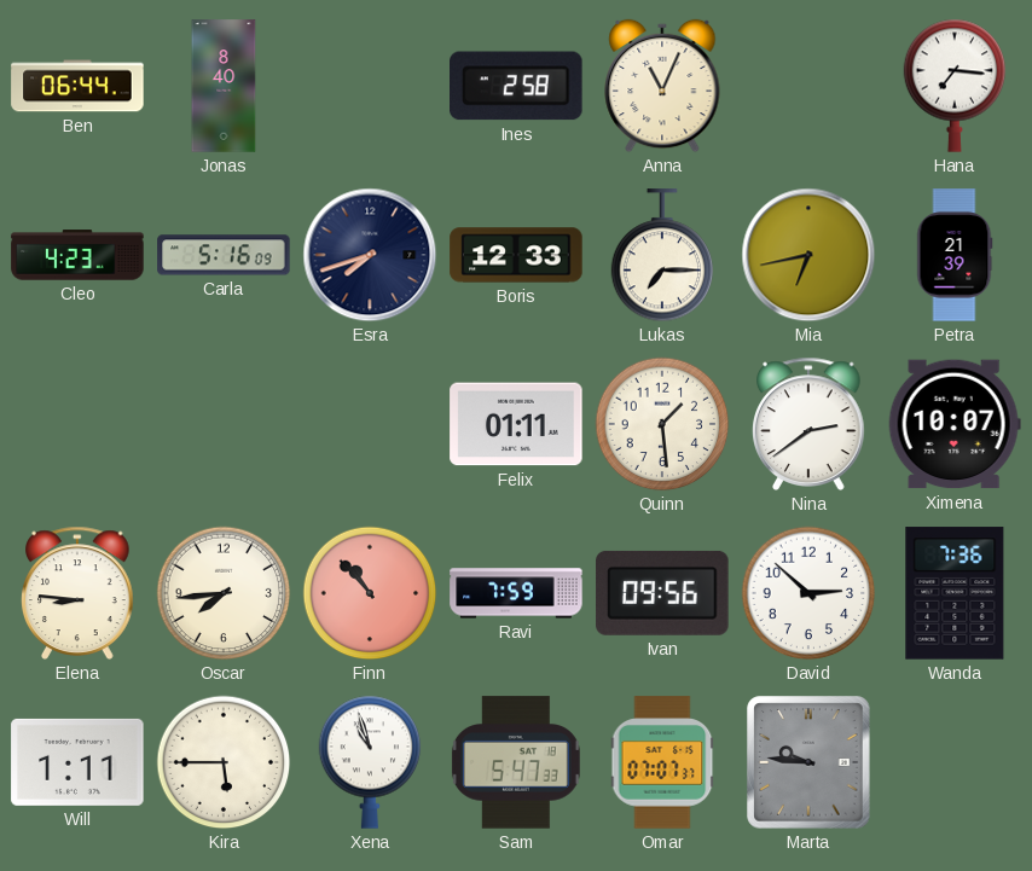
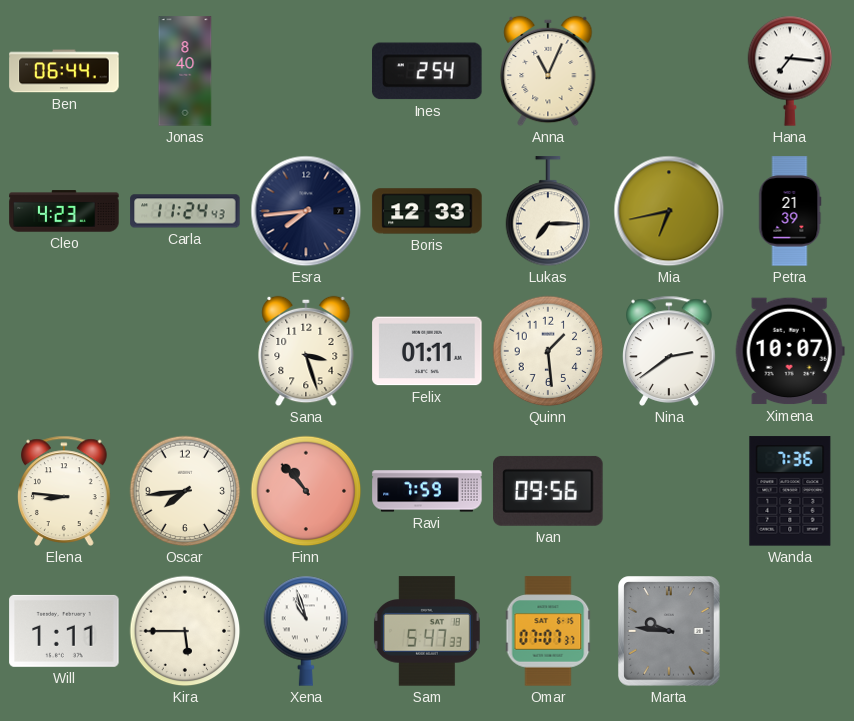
Ines: 2:58 -> 2:54
Carla: 5:16 -> 11:24
Esra: 7:42 -> 7:44
Sana: none -> 3:27
David: 2:52 -> none
